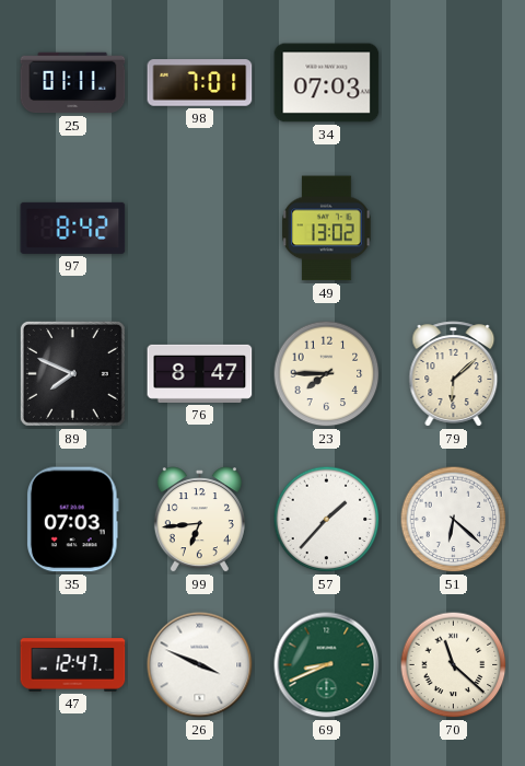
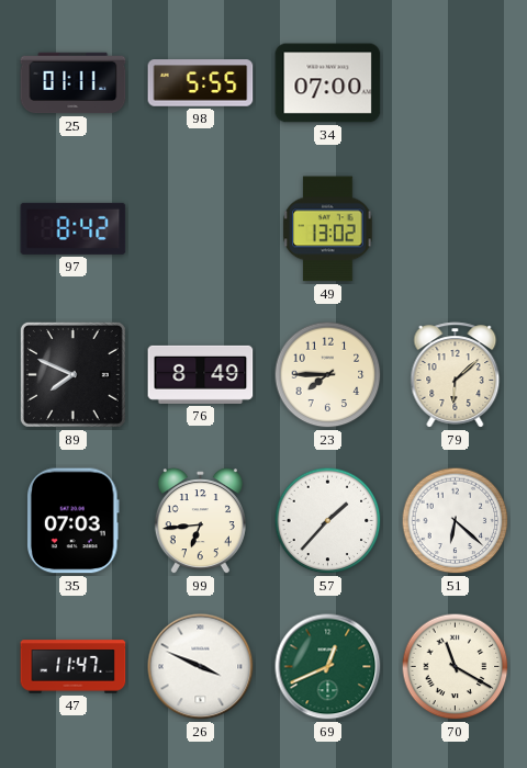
98: 7:01 -> 5:55
34: 07:03 -> 07:00
76: 8:47 -> 8:49
47: 12:47 -> 11:47
69: 8:41 -> 12:41
70: 11:22 -> 11:20
